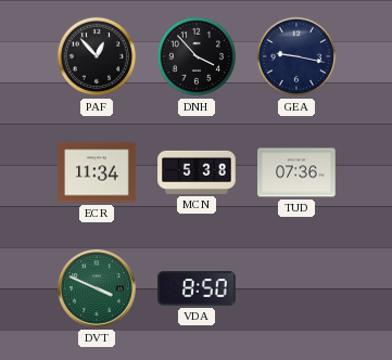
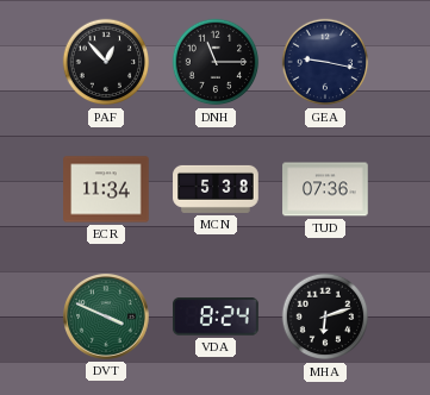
DNH: 3:53 -> 11:15
VDA: 8:50 -> 8:24
MHA: none -> 6:12
